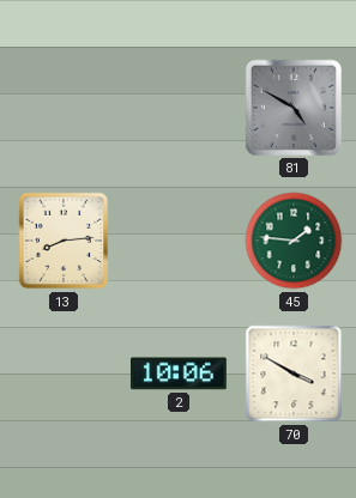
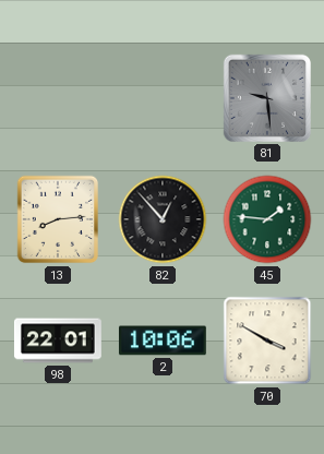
81: 4:50 -> 9:29
82: none -> 12:53
98: none -> 22:01
